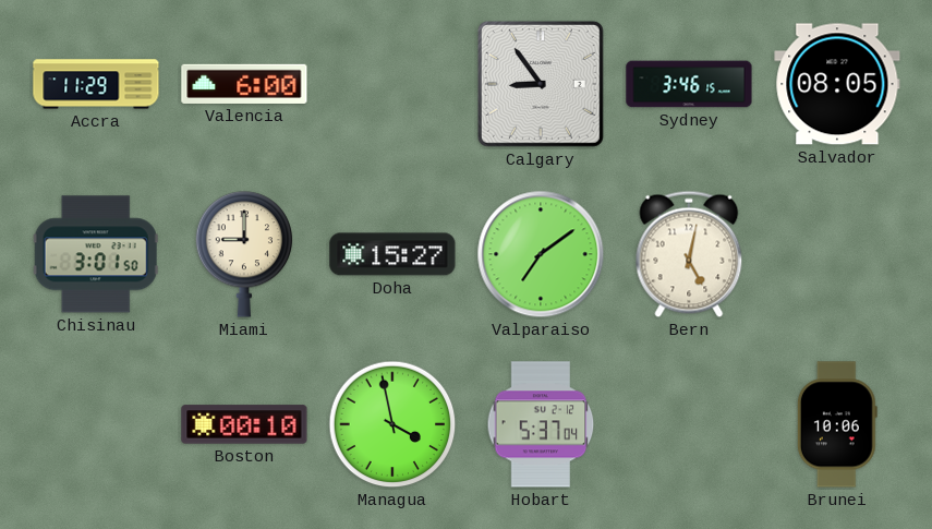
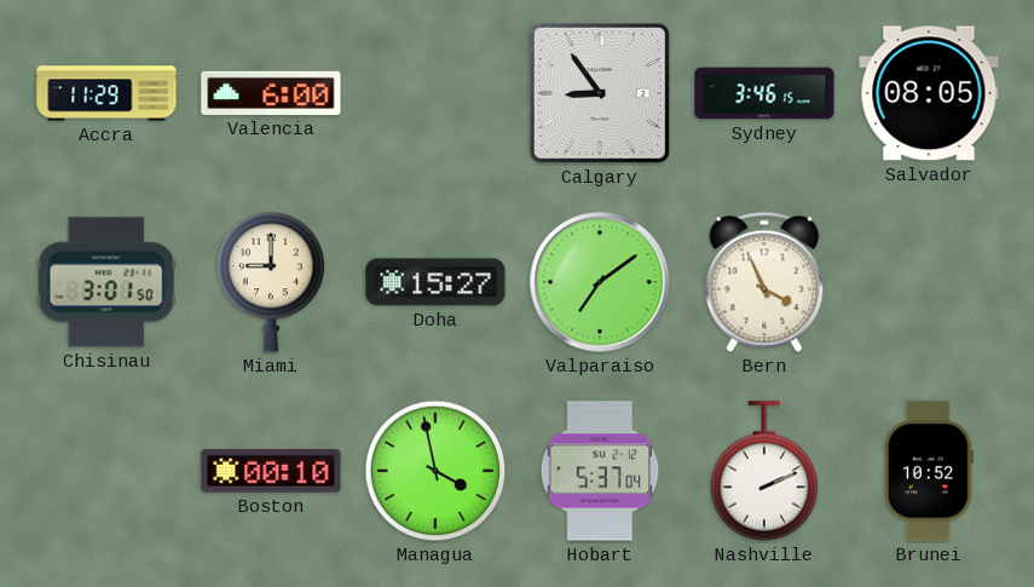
Bern: 5:02 -> 3:56
Nashville: none -> 2:11
Brunei: 10:06 -> 10:52
